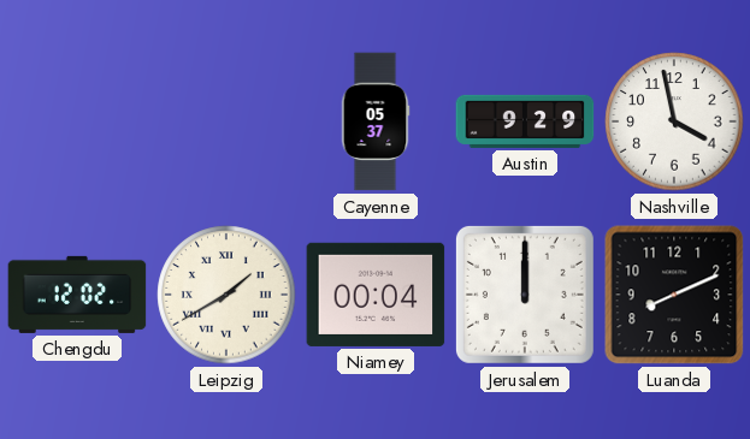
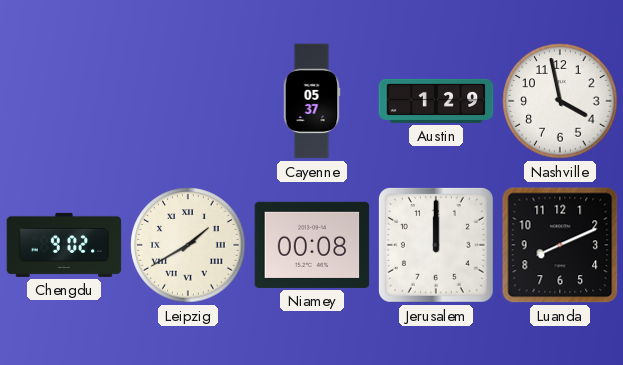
Austin: 9:29 -> 1:29
Chengdu: 12:02 -> 9:02
Niamey: 00:04 -> 00:08
